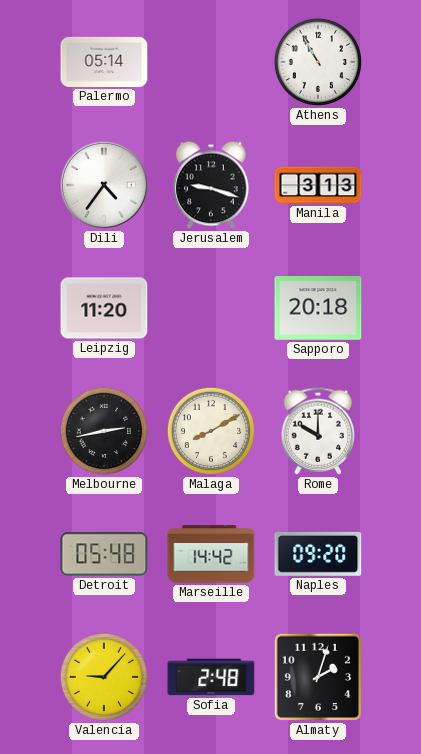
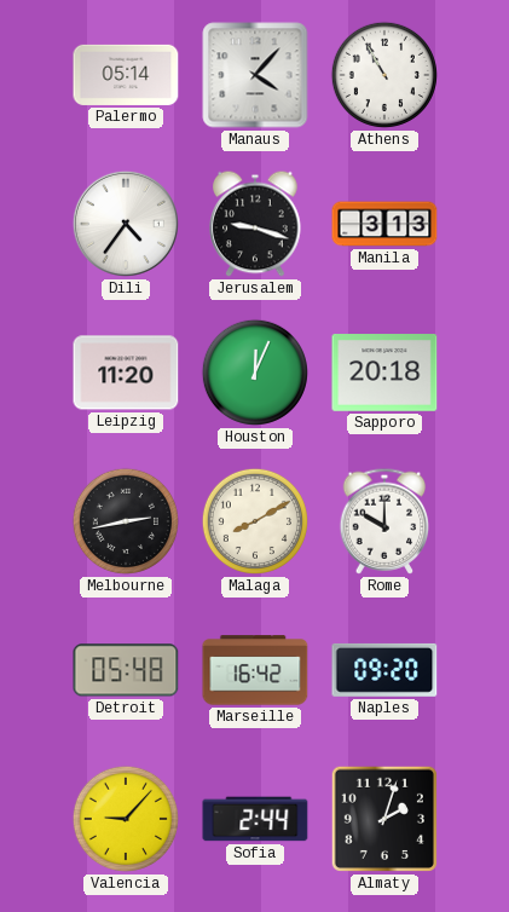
Manaus: none -> 4:07
Houston: none -> 12:04
Marseille: 14:42 -> 16:42
Sofia: 2:48 -> 2:44
